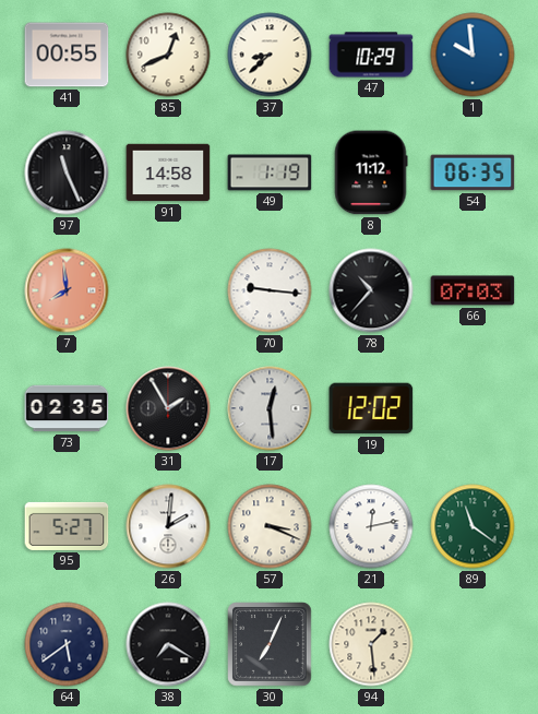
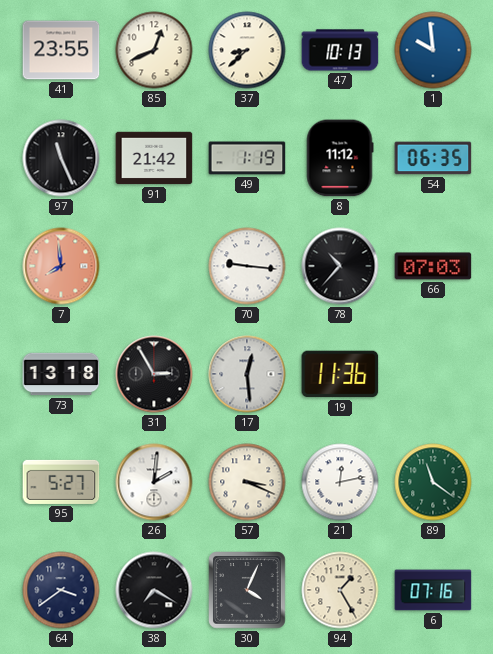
41: 00:55 -> 23:55
47: 10:29 -> 10:13
91: 14:58 -> 21:42
73: 02:35 -> 13:18
31: 1:55 -> 2:55
19: 12:02 -> 11:36
64: 5:39 -> 3:39
30: 7:04 -> 4:04
94: 1:29 -> 1:25
6: none -> 07:16
